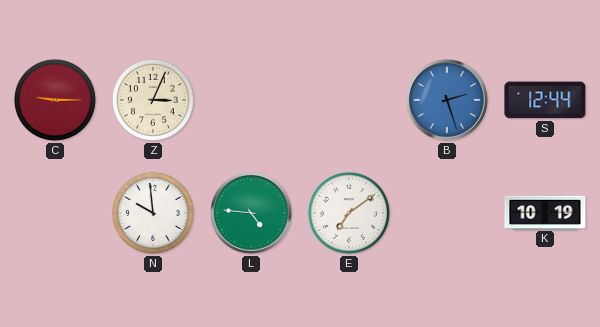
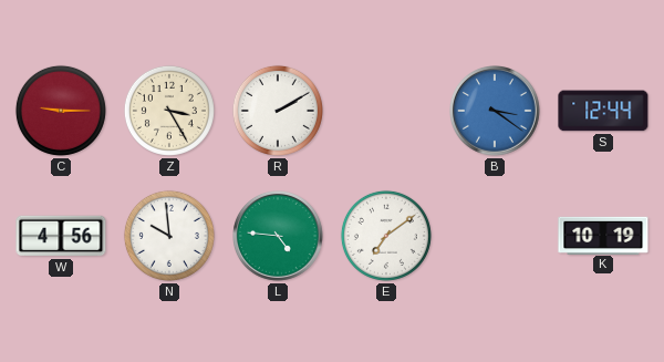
Z: 3:04 -> 3:25
R: none -> 2:10
B: 2:27 -> 3:21
W: none -> 4:56
